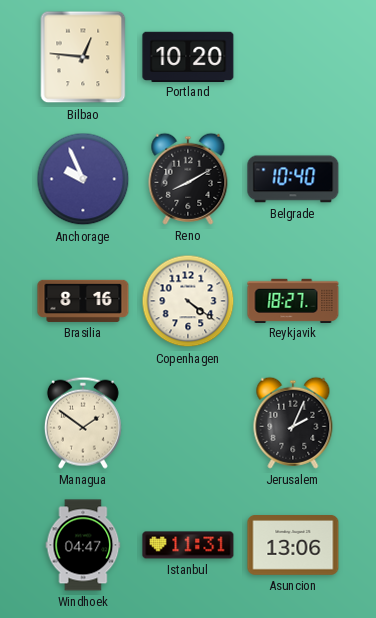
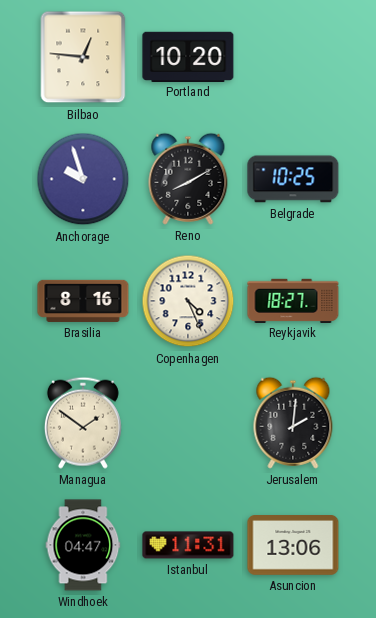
Anchorage: 9:56 -> 9:57
Belgrade: 10:40 -> 10:25
Copenhagen: 4:21 -> 4:26
Jerusalem: 2:04 -> 2:01
